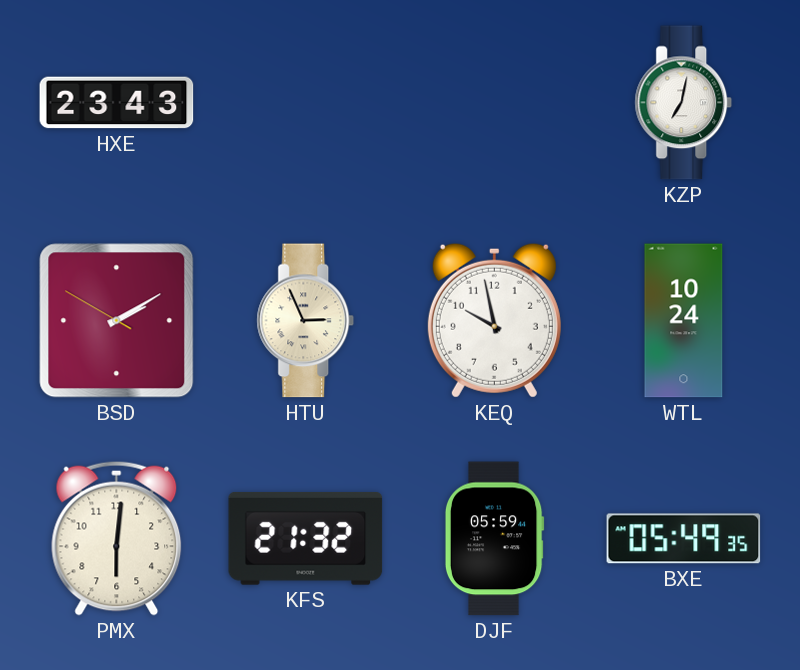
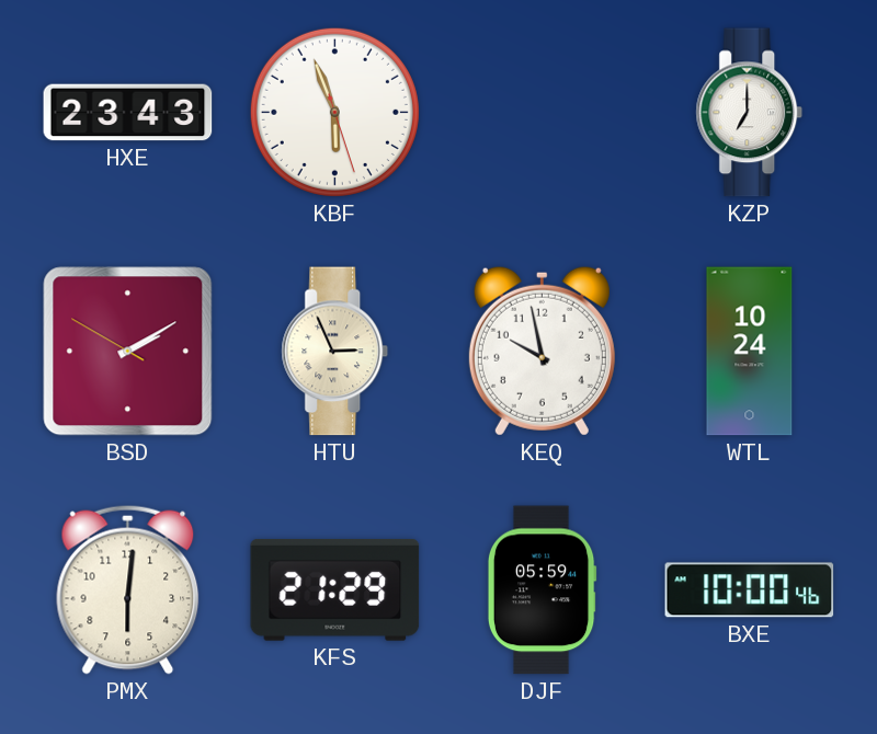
KBF: none -> 5:56
KZP: 7:02 -> 7:00
KFS: 21:32 -> 21:29
BXE: 05:49 -> 10:00
